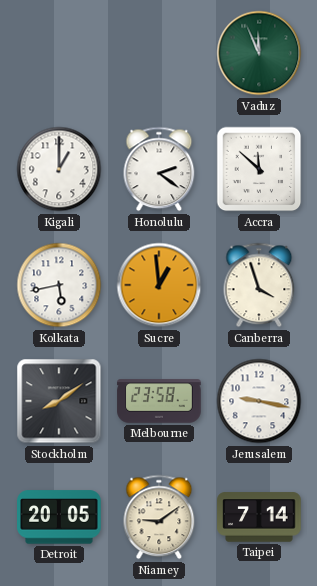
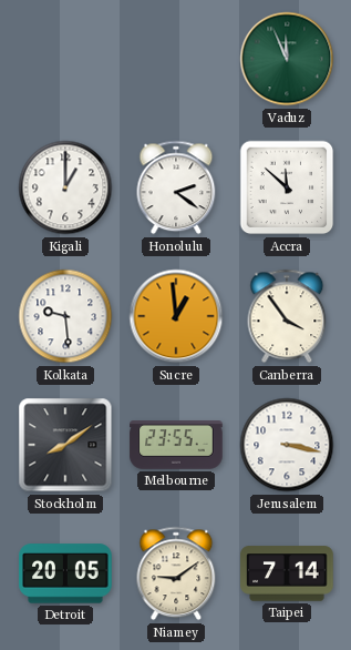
Kolkata: 5:43 -> 9:29
Canberra: 3:57 -> 3:54
Melbourne: 23:58 -> 23:55
Jerusalem: 9:17 -> 3:17
